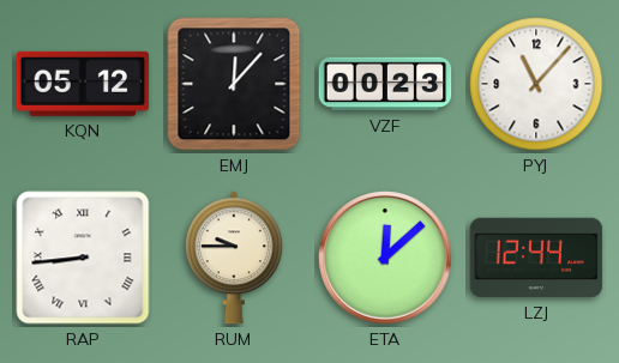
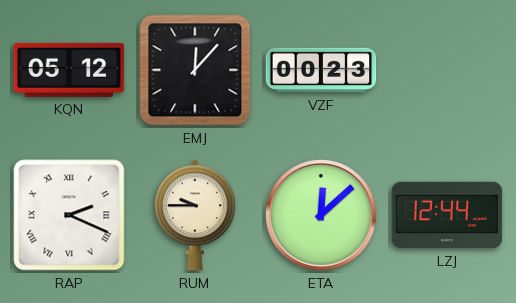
PYJ: 11:07 -> none
RAP: 8:44 -> 2:19
